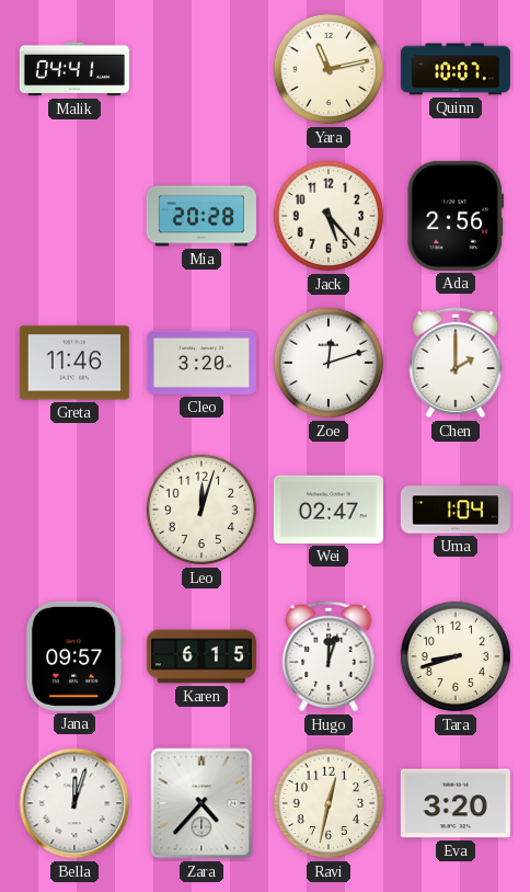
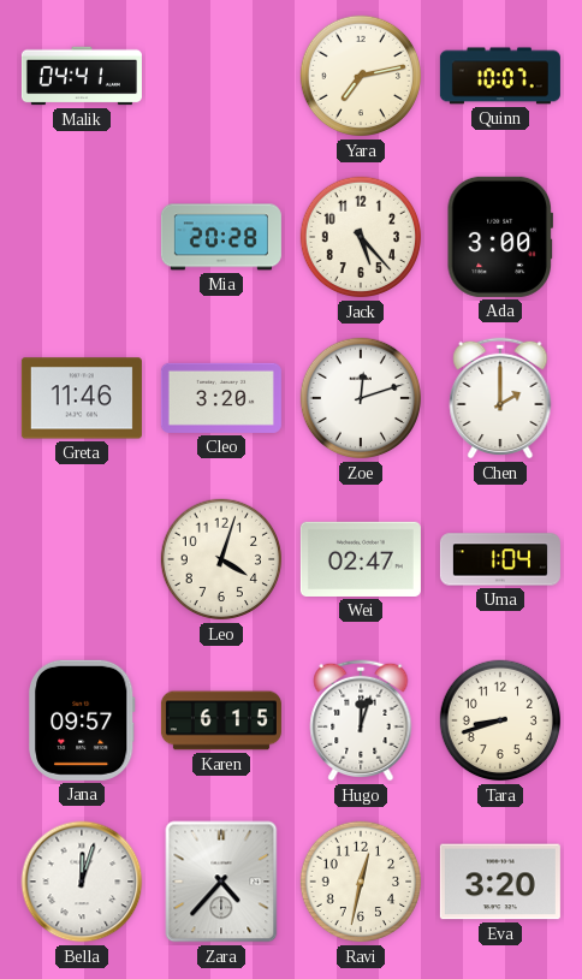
Yara: 11:13 -> 7:13
Ada: 2:56 -> 3:00
Leo: 12:03 -> 4:03
